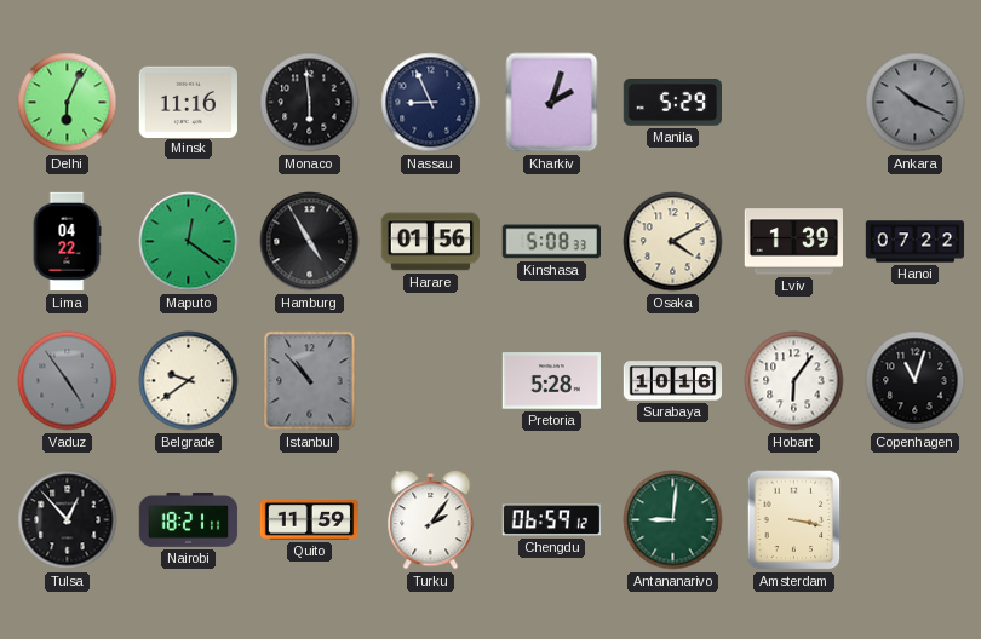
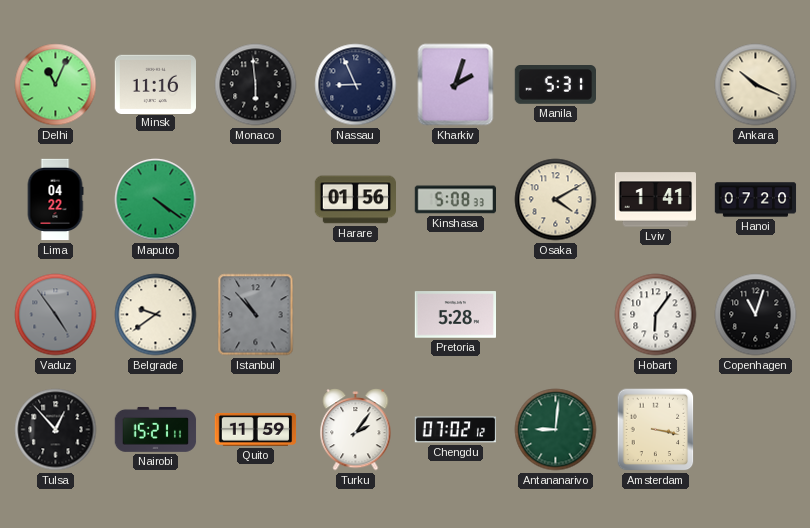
Delhi: 6:04 -> 11:04
Manila: 5:29 -> 5:31
Ankara dial: grey -> cream
Maputo: 12:21 -> 4:21
Hamburg: 4:55 -> none
Lviv: 1:39 -> 1:41
Hanoi: 07:22 -> 07:20
Surabaya: 10:16 -> none
Nairobi: 18:21 -> 15:21
Chengdu: 06:59 -> 07:02
